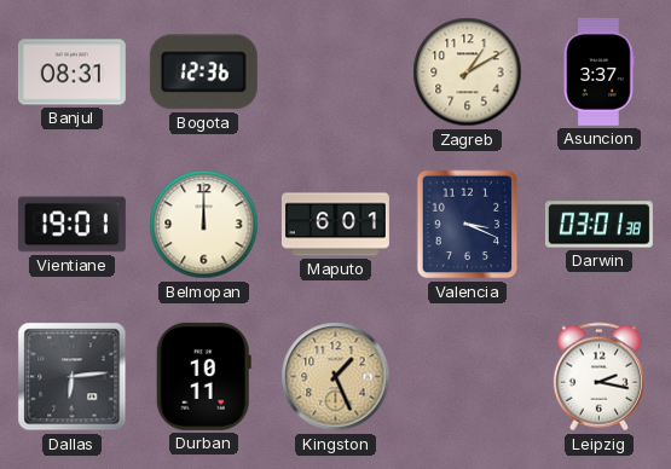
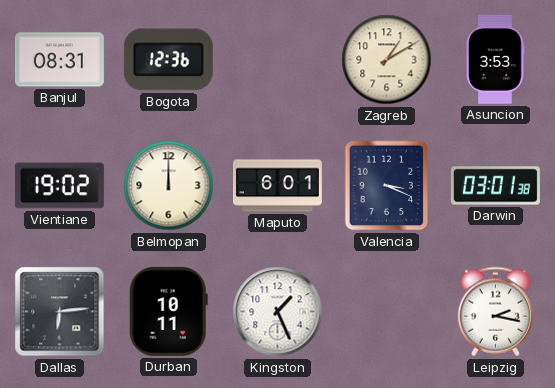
Asuncion: 3:37 -> 3:53
Vientiane: 19:01 -> 19:02
Kingston dial: champagne -> white
